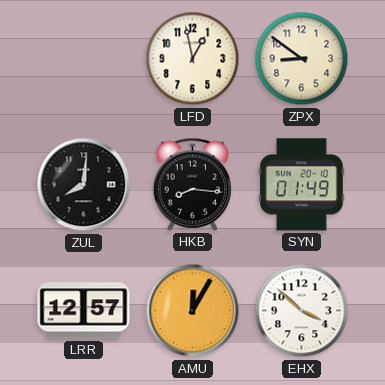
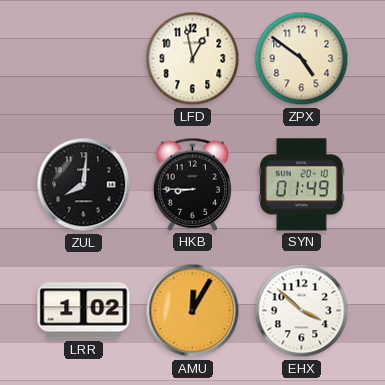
ZPX: 8:51 -> 4:51
HKB: 8:16 -> 8:45
LRR: 12:57 -> 1:02
